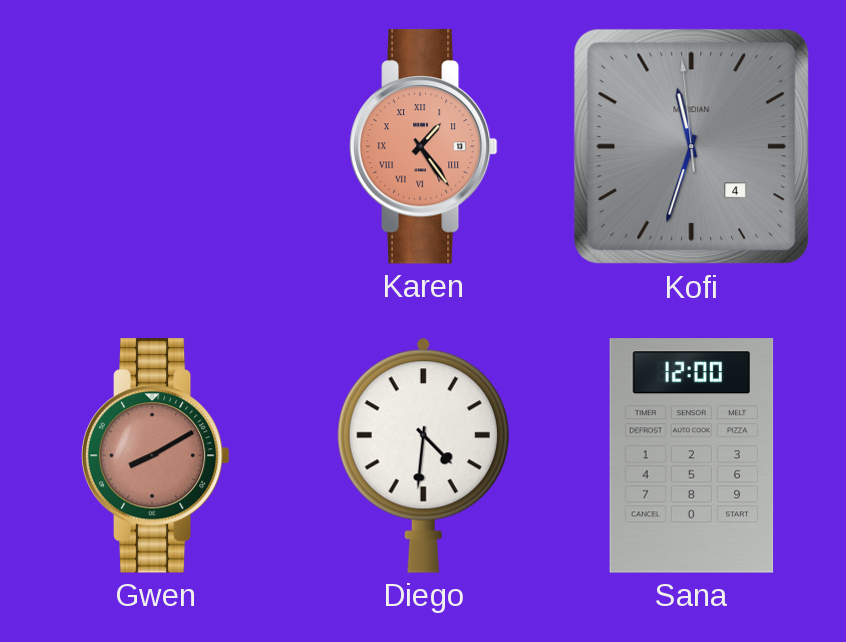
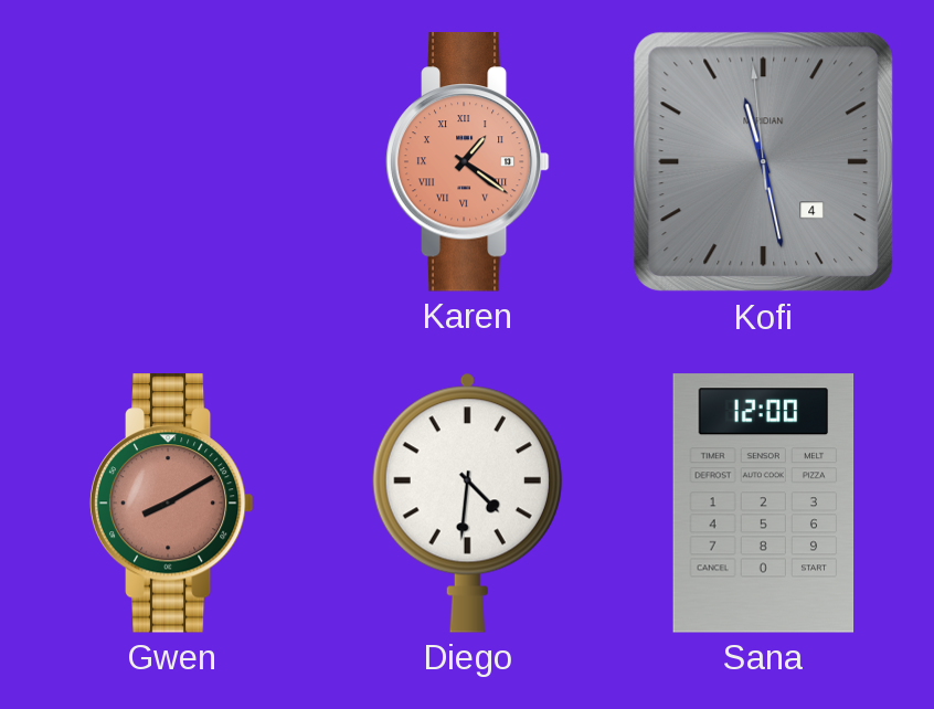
Karen: 1:24 -> 1:21
Kofi: 11:32 -> 11:27
